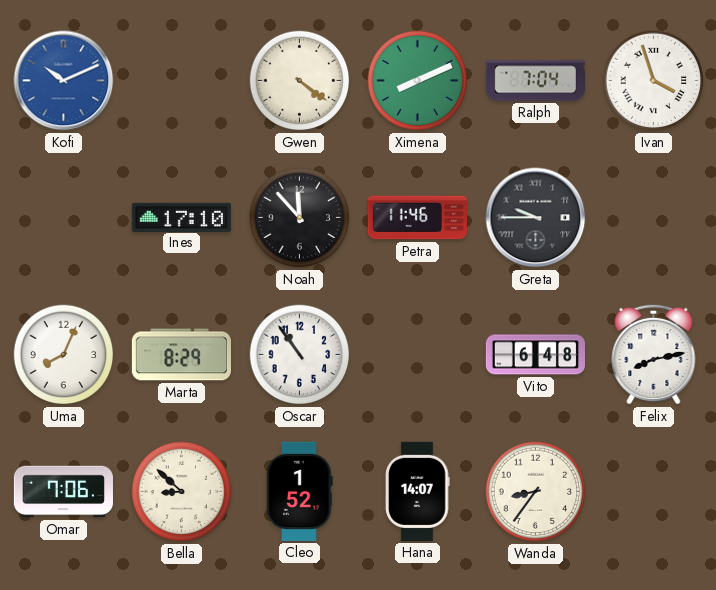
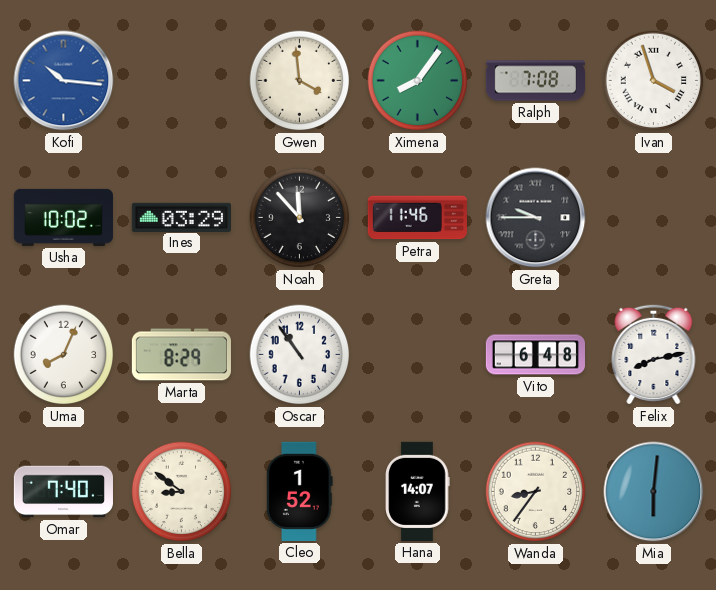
Kofi: 10:11 -> 10:16
Gwen: 4:21 -> 3:59
Ximena: 8:11 -> 8:06
Ralph: 7:04 -> 7:08
Usha: none -> 10:02
Ines: 17:10 -> 03:29
Omar: 7:06 -> 7:40
Bella: 8:52 -> 8:51
Mia: none -> 6:01
